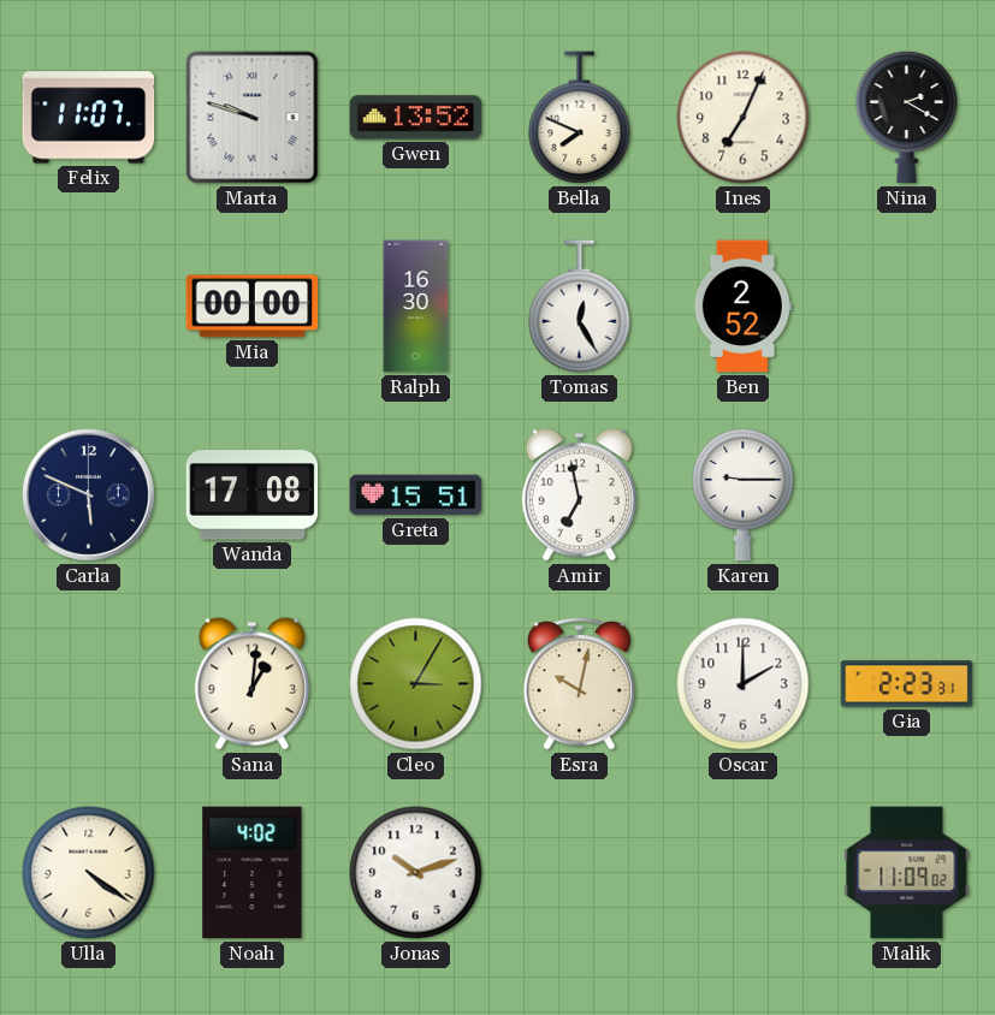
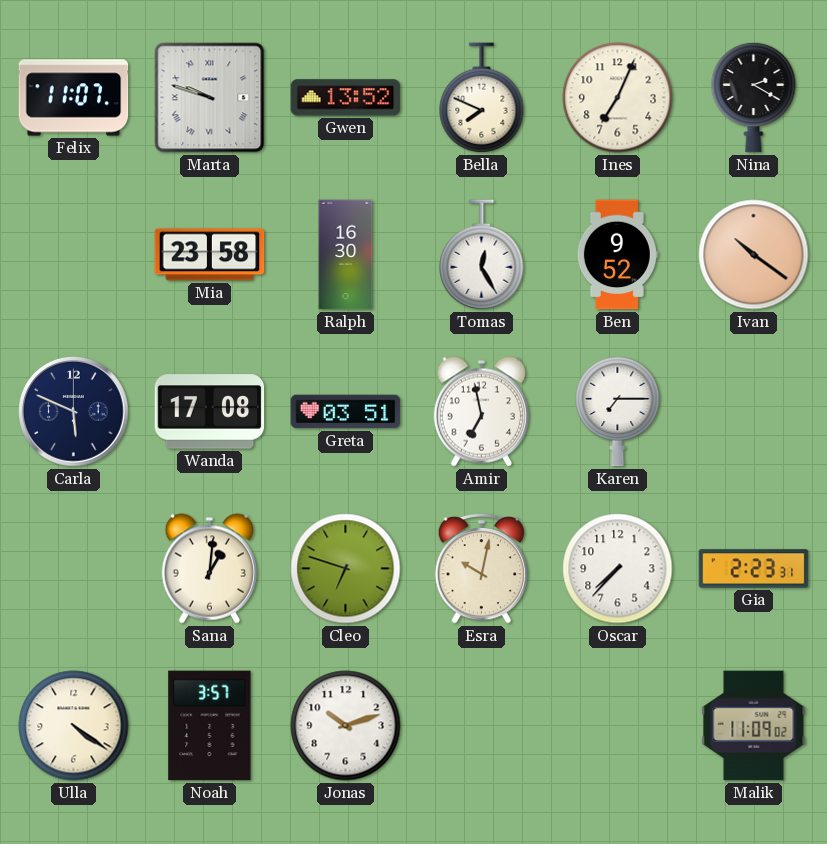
Mia: 00:00 -> 23:58
Ben: 2:52 -> 9:52
Ivan: none -> 10:21
Greta: 15:51 -> 03:51
Karen: 9:15 -> 7:15
Cleo: 3:05 -> 6:48
Oscar: 2:00 -> 7:37
Noah: 4:02 -> 3:57
